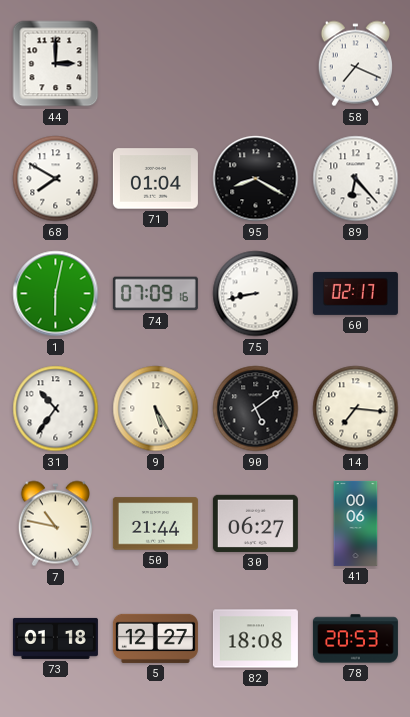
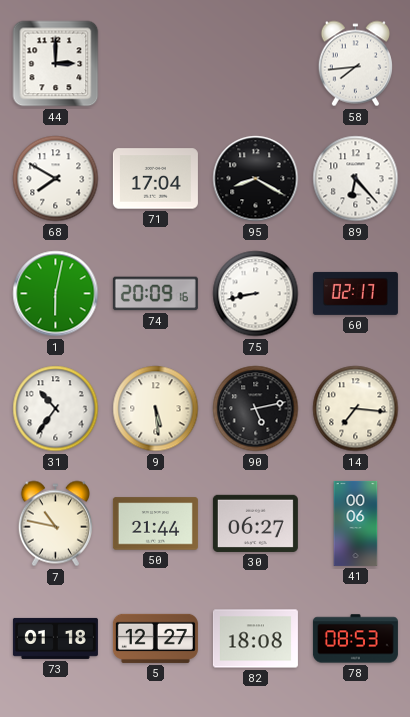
58: 7:19 -> 7:44
71: 01:04 -> 17:04
74: 07:09 -> 20:09
9: 5:25 -> 5:29
90: 5:09 -> 5:13
78: 20:53 -> 08:53
